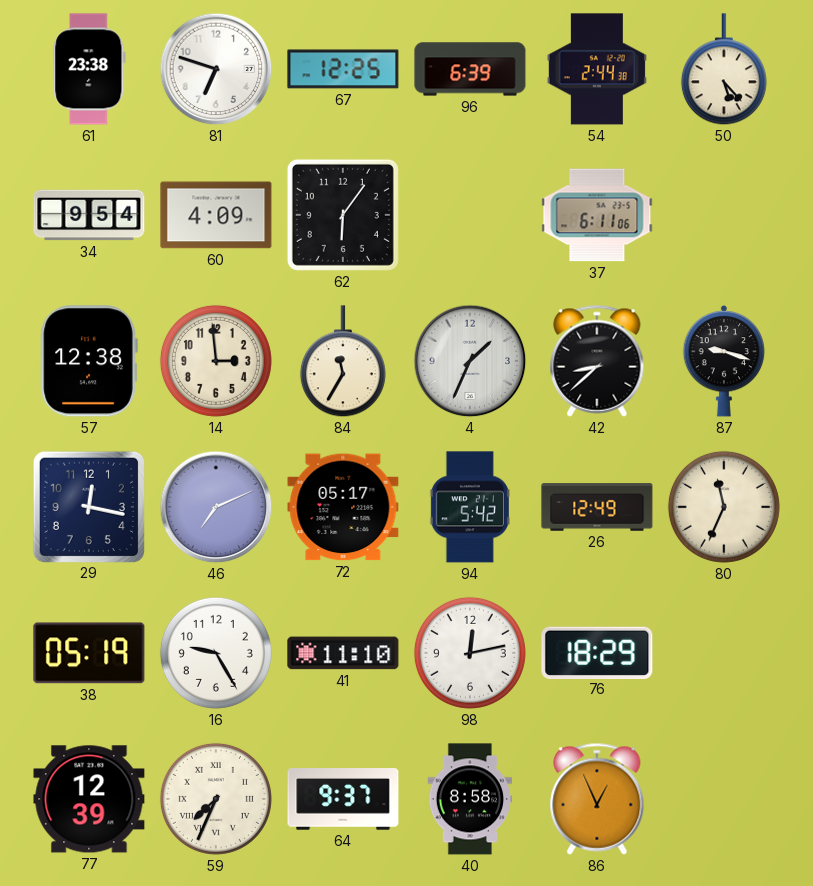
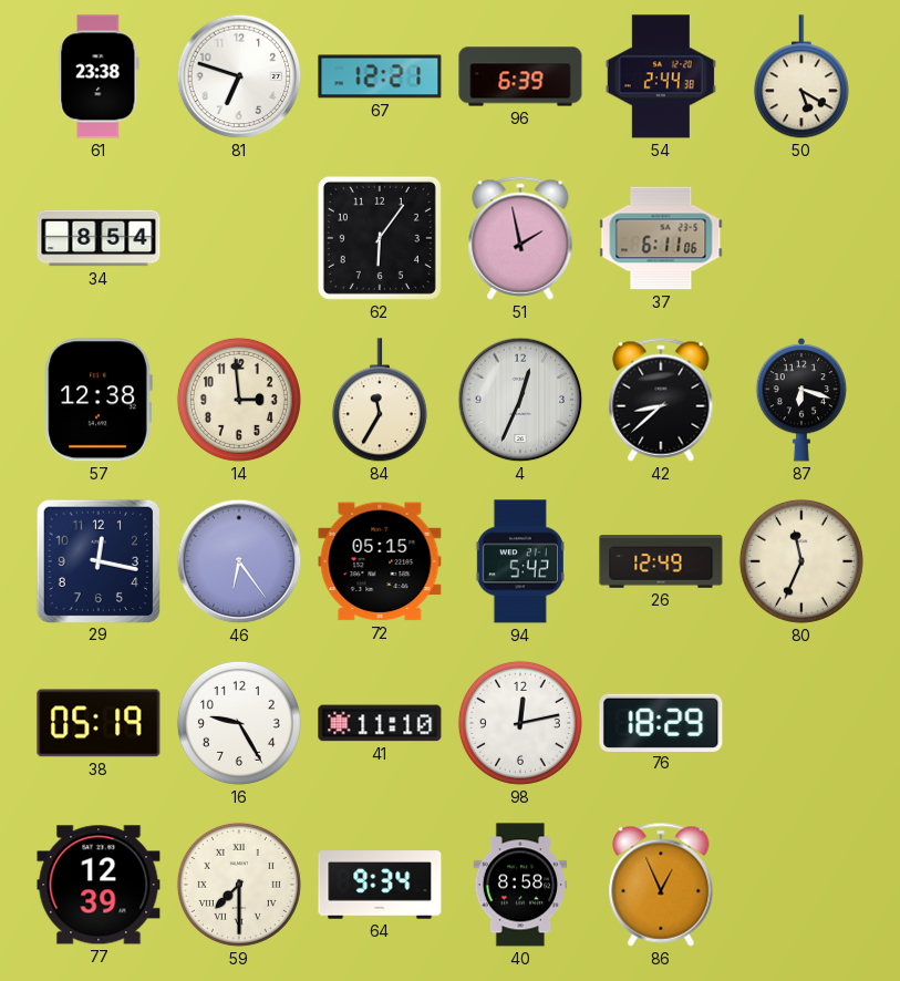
67: 12:25 -> 12:21
50: 5:23 -> 5:20
34: 9:54 -> 8:54
60: 4:09 -> none
51: none -> 1:58
4: 1:34 -> 12:34
87: 9:18 -> 6:18
46: 7:11 -> 6:24
72: 05:17 -> 05:15
59: 7:34 -> 7:30
64: 9:37 -> 9:34
